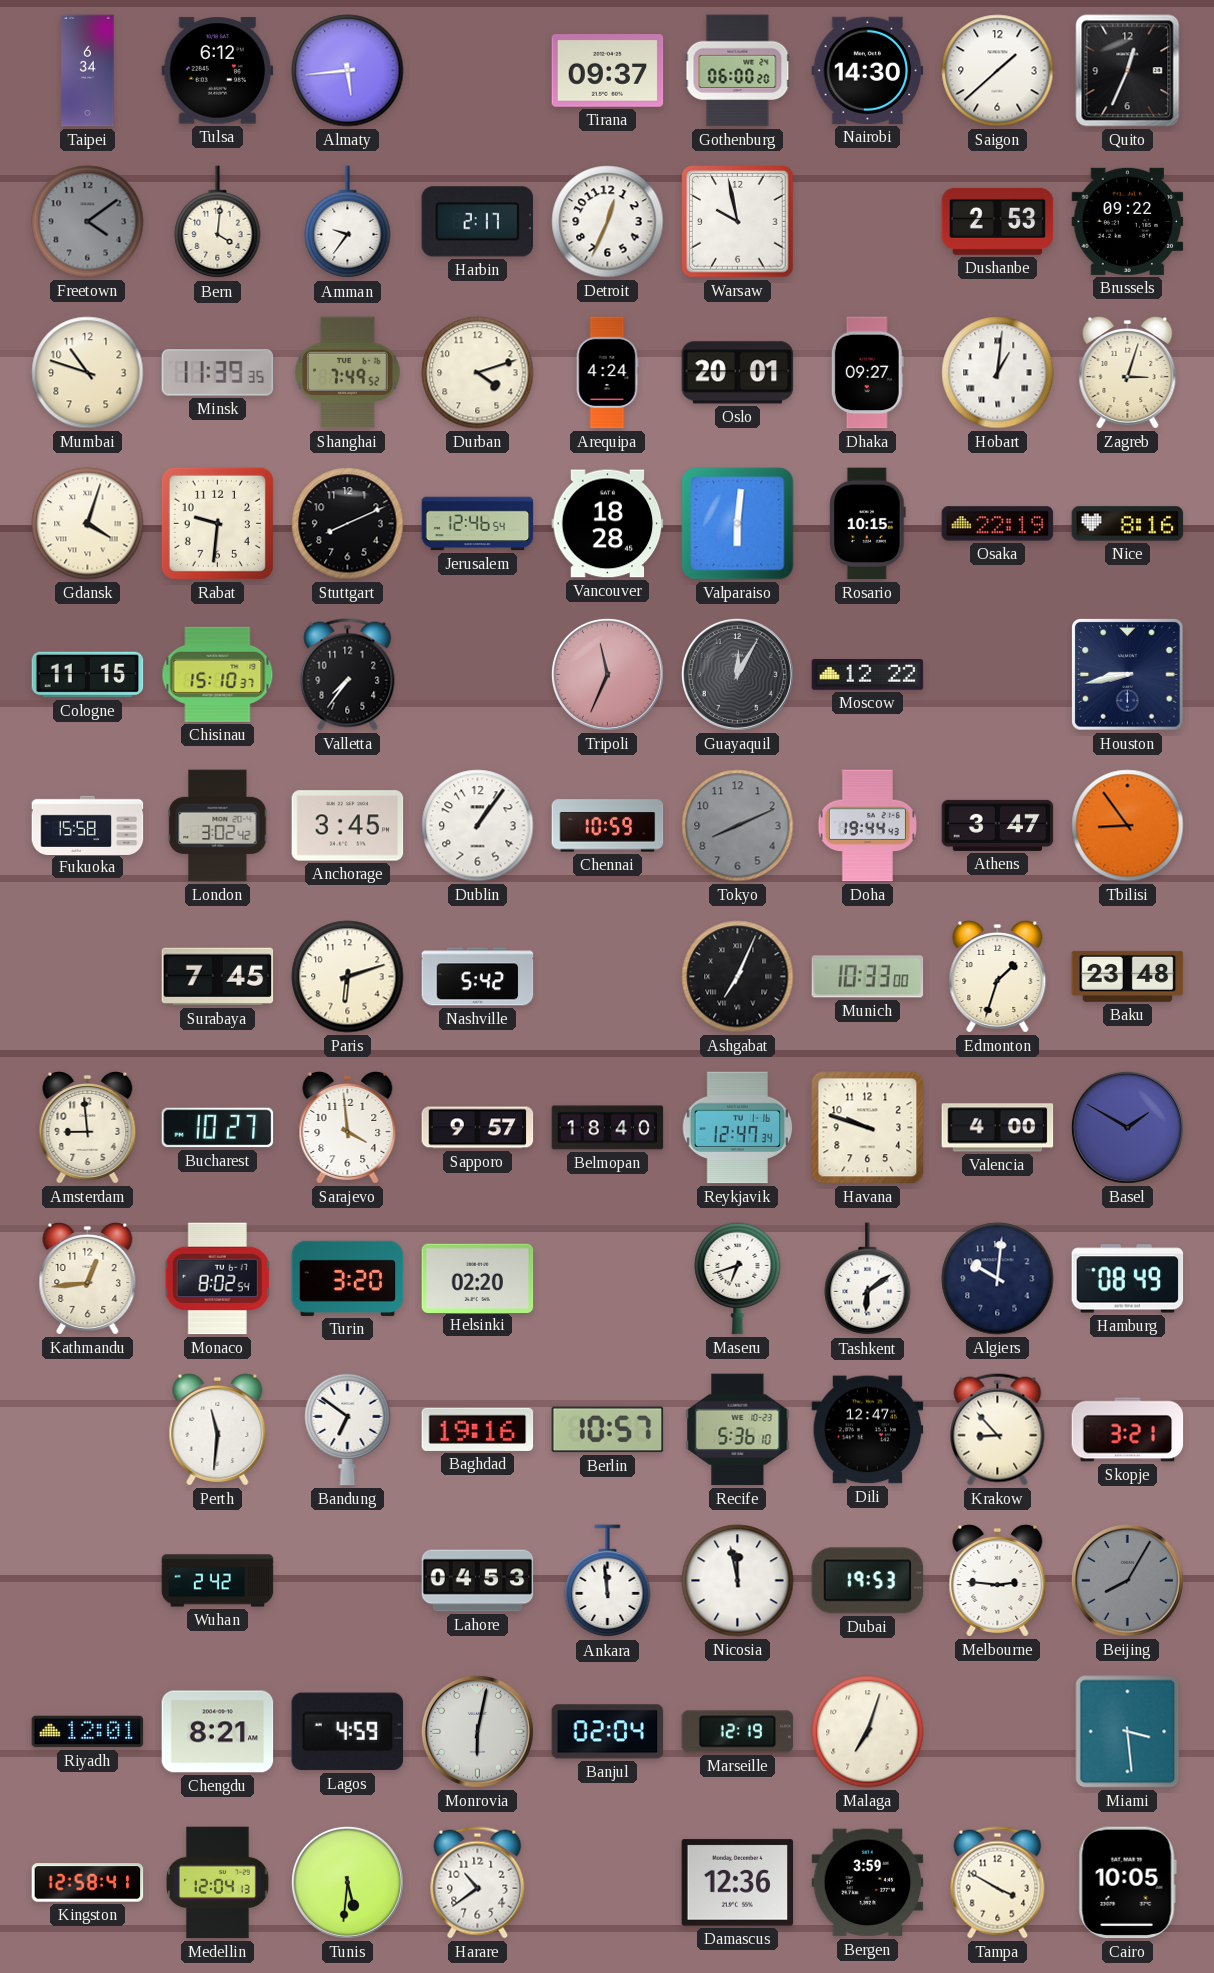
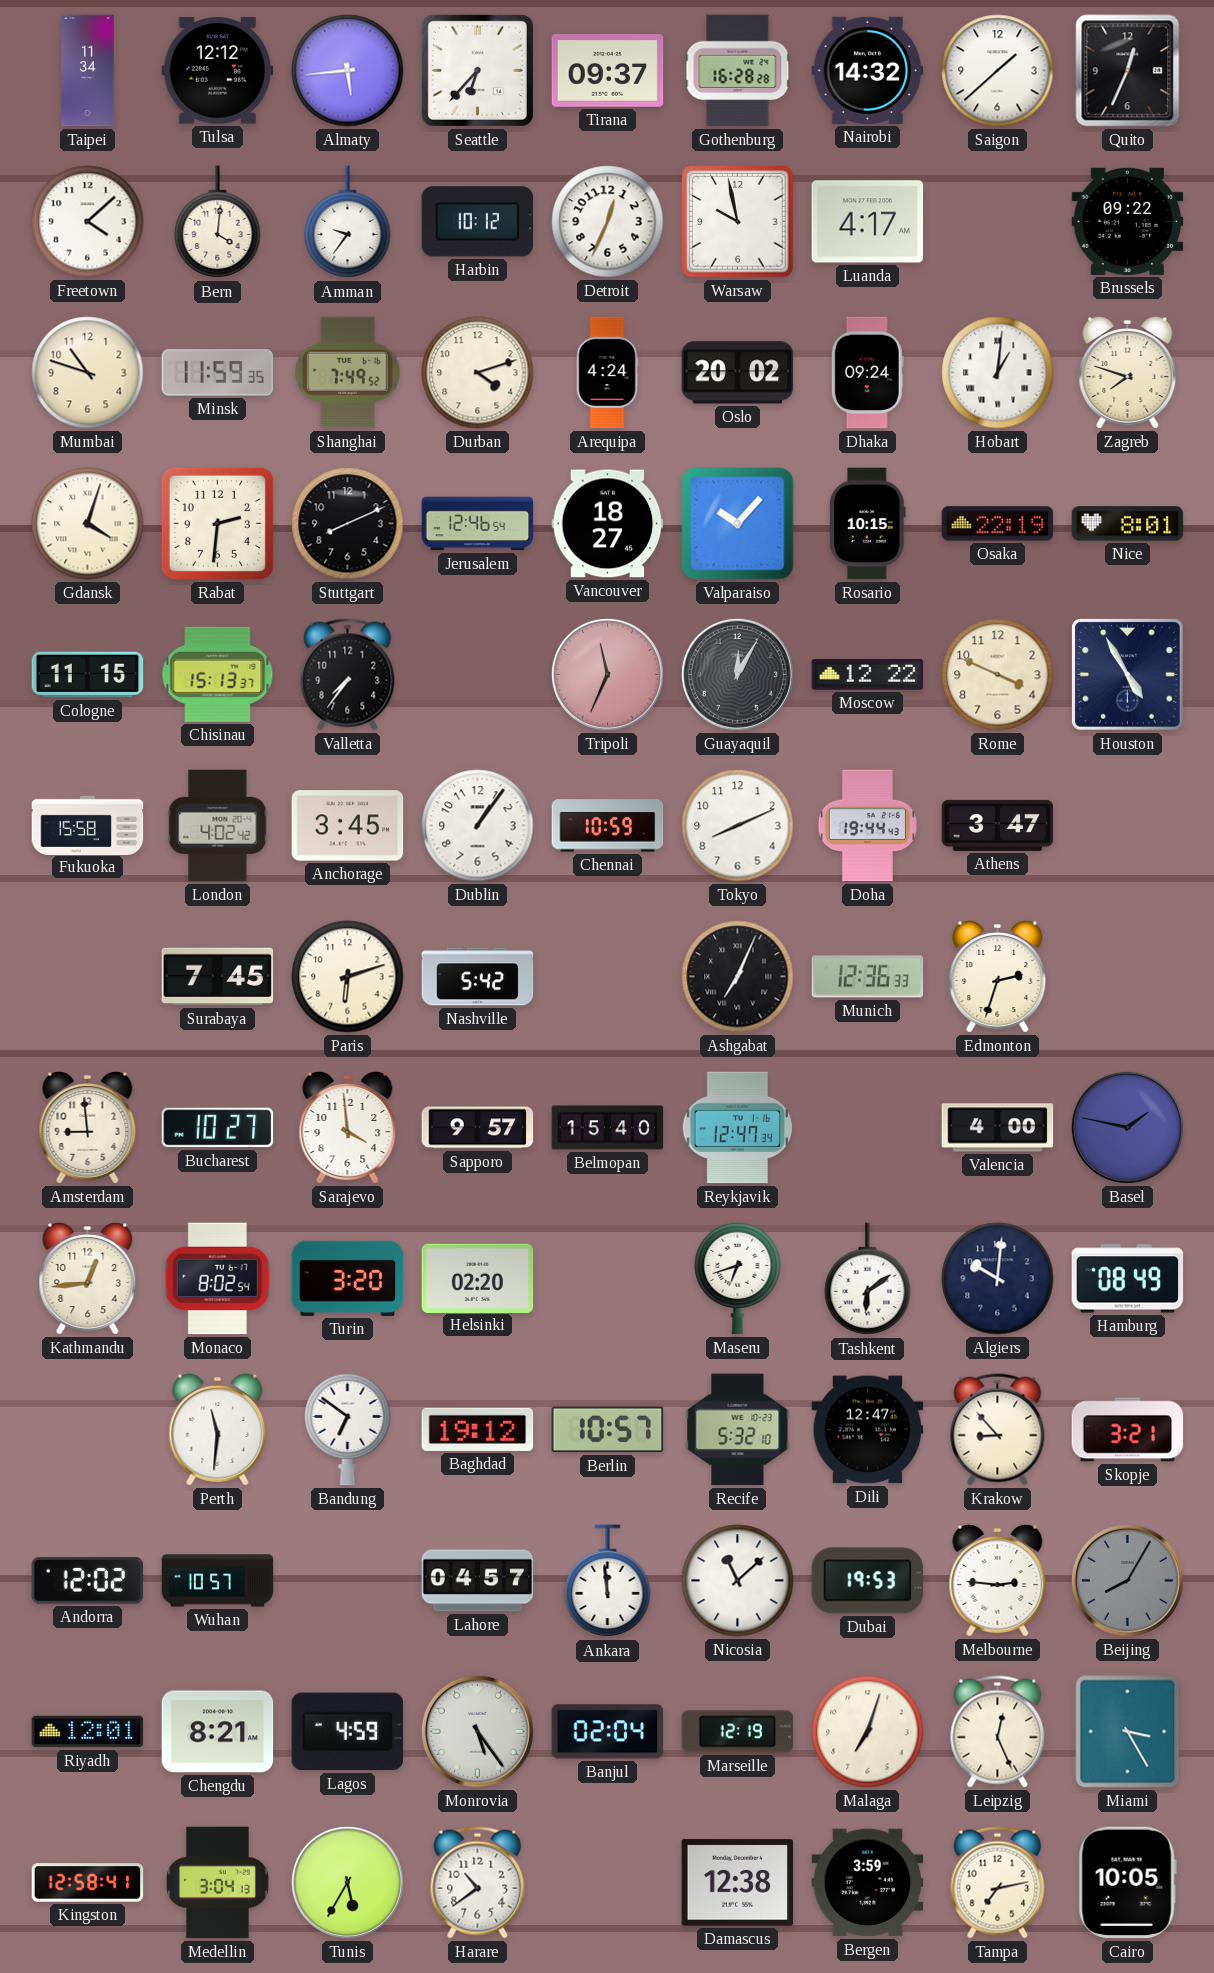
Taipei: 6:34 -> 11:34
Tulsa: 6:12 -> 12:12
Seattle: none -> 6:37
Gothenburg: 06:00 -> 16:28
Nairobi: 14:30 -> 14:32
Freetown: 4:09 -> 4:08
Freetown dial: grey -> white
Harbin: 2:17 -> 10:12
Luanda: none -> 4:17
Dushanbe: 2:53 -> none
Minsk: 11:39 -> 11:59
Oslo: 20:01 -> 20:02
Dhaka: 09:27 -> 09:24
Zagreb: 3:03 -> 7:48
Rabat: 9:31 -> 2:31
Vancouver: 18:28 -> 18:27
Valparaiso: 6:01 -> 10:07
Nice: 8:16 -> 8:01
Chisinau: 15:10 -> 15:13
Rome: none -> 3:49
Houston: 8:43 -> 4:55
London: 3:02 -> 4:02
Tokyo dial: grey -> white
Tbilisi: 8:54 -> none
Munich: 10:33 -> 12:36
Edmonton: 1:33 -> 2:33
Baku: 23:48 -> none
Belmopan: 18:40 -> 15:40
Havana: 9:48 -> none
Basel: 1:50 -> 1:47
Baghdad: 19:16 -> 19:12
Recife: 5:36 -> 5:32
Andorra: none -> 12:02
Wuhan: 2:42 -> 10:57
Lahore: 04:53 -> 04:57
Nicosia: 11:58 -> 11:08
Monrovia: 6:02 -> 5:24
Leipzig: none -> 12:26
Miami: 3:29 -> 3:25
Medellin: 12:04 -> 3:04
Tunis: 5:31 -> 5:35
Damascus: 12:36 -> 12:38
Tampa: 3:50 -> 7:13
